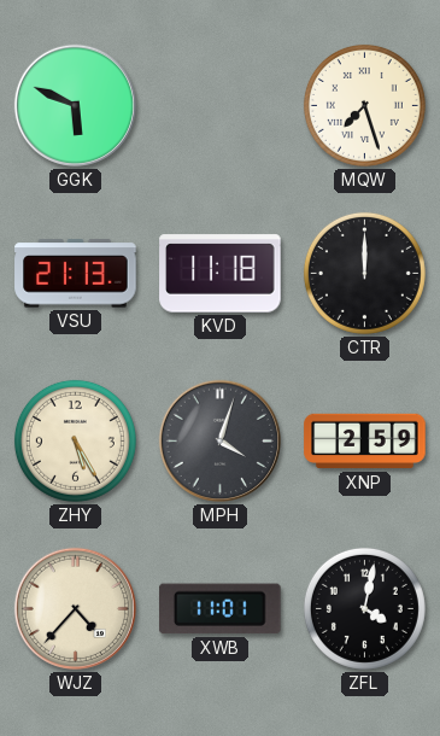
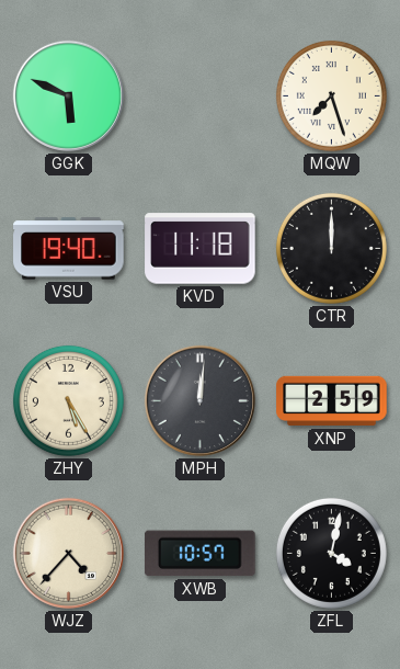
VSU: 21:13 -> 19:40
MPH: 4:03 -> 12:01
XWB: 11:01 -> 10:57
